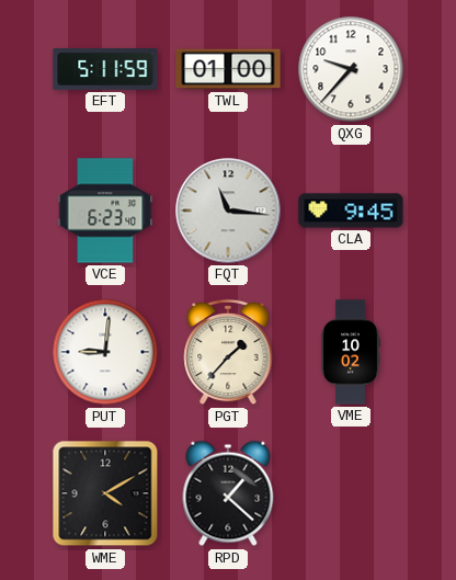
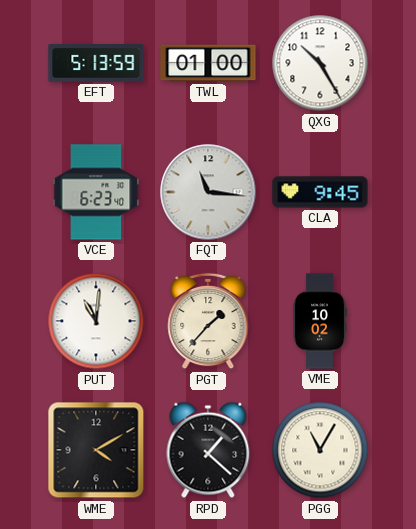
EFT: 5:11 -> 5:13
QXG: 9:37 -> 10:25
PUT: 9:01 -> 11:01
PGG: none -> 11:05
